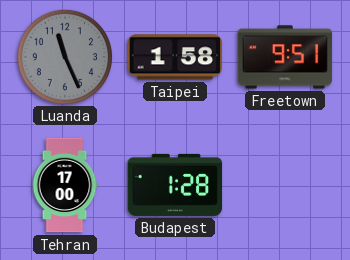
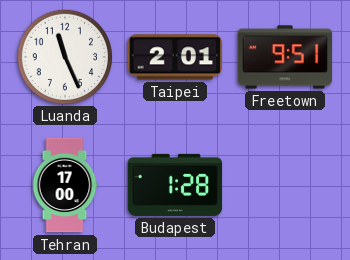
Luanda dial: grey -> white
Taipei: 1:58 -> 2:01
